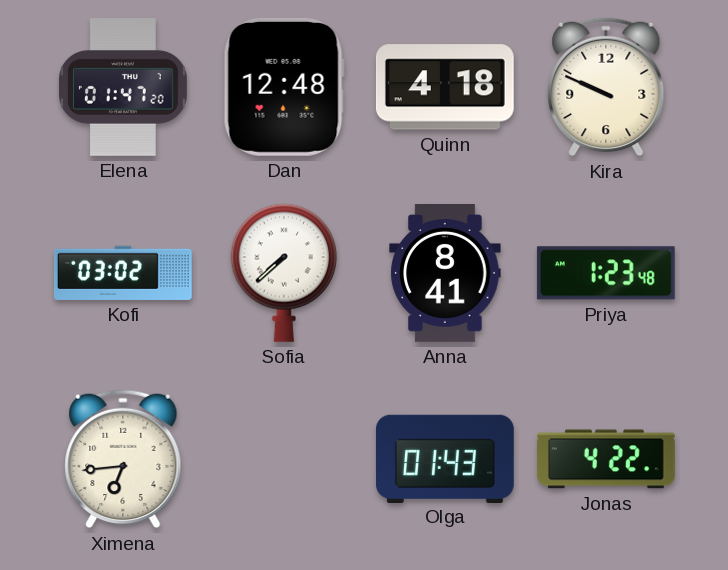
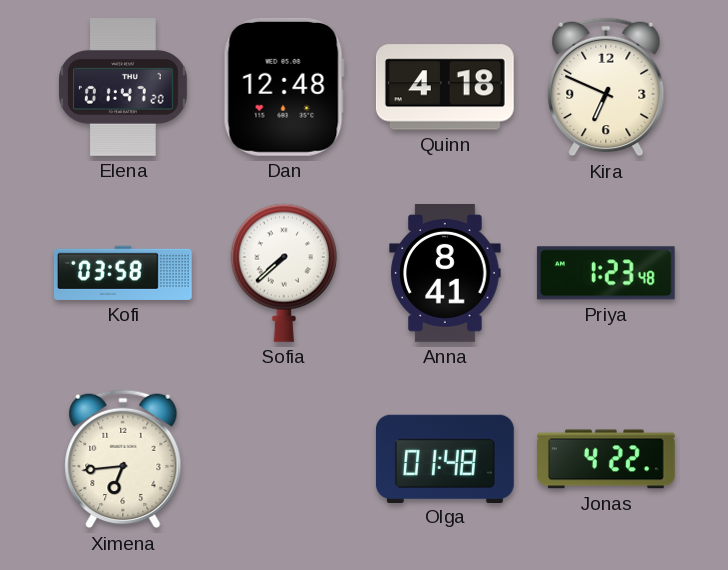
Kira: 9:49 -> 6:49
Kofi: 03:02 -> 03:58
Olga: 01:43 -> 01:48
